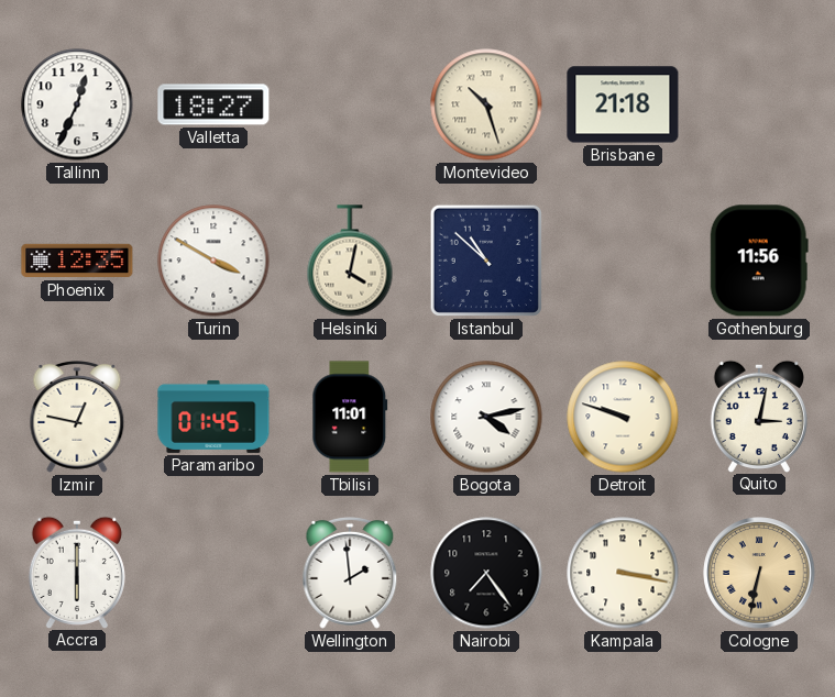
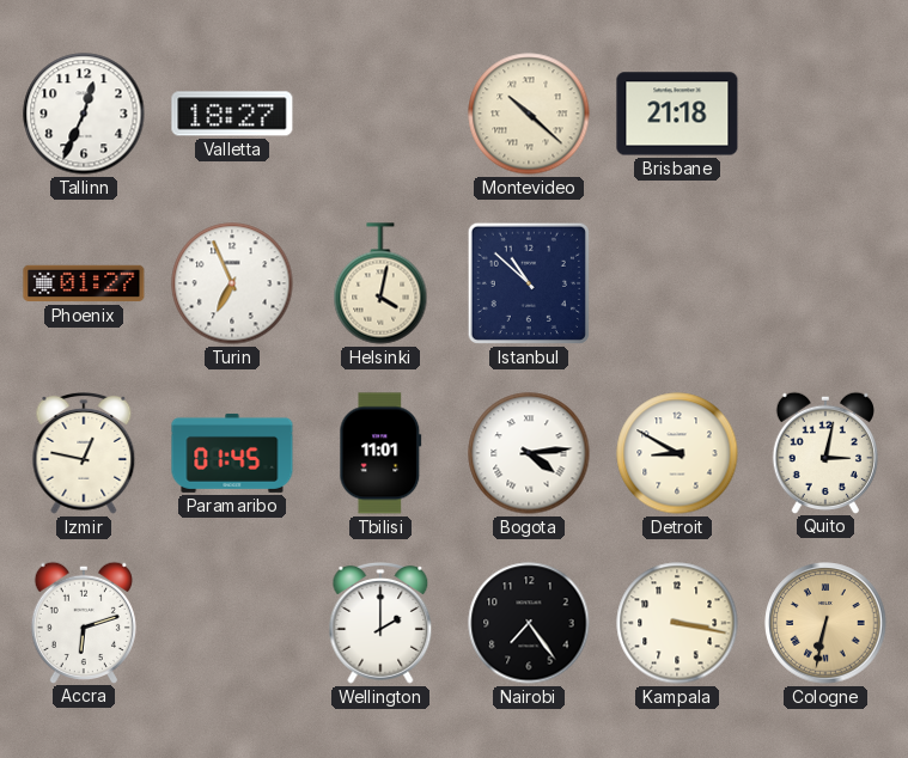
Montevideo: 10:27 -> 10:22
Phoenix: 12:35 -> 01:27
Turin: 3:50 -> 6:56
Gothenburg: 11:56 -> none
Bogota: 4:13 -> 4:14
Detroit: 9:48 -> 8:50
Accra: 6:00 -> 6:12
Wellington: 1:59 -> 2:00
